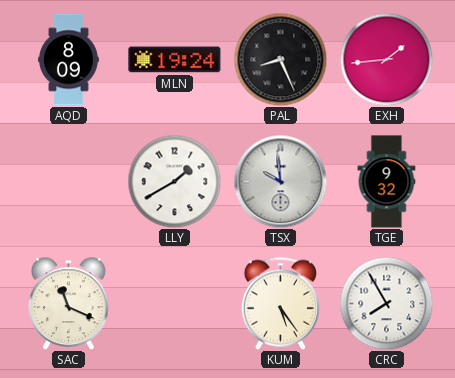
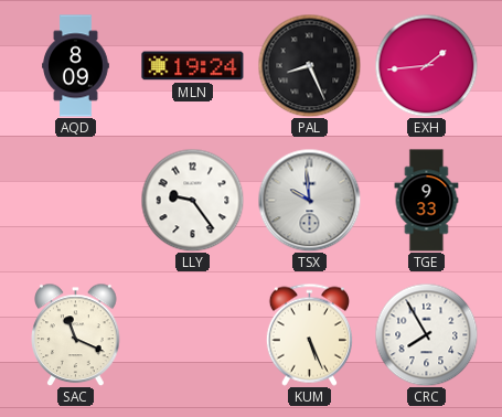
LLY: 1:40 -> 9:24
TGE: 9:32 -> 9:33
KUM: 5:24 -> 5:26
